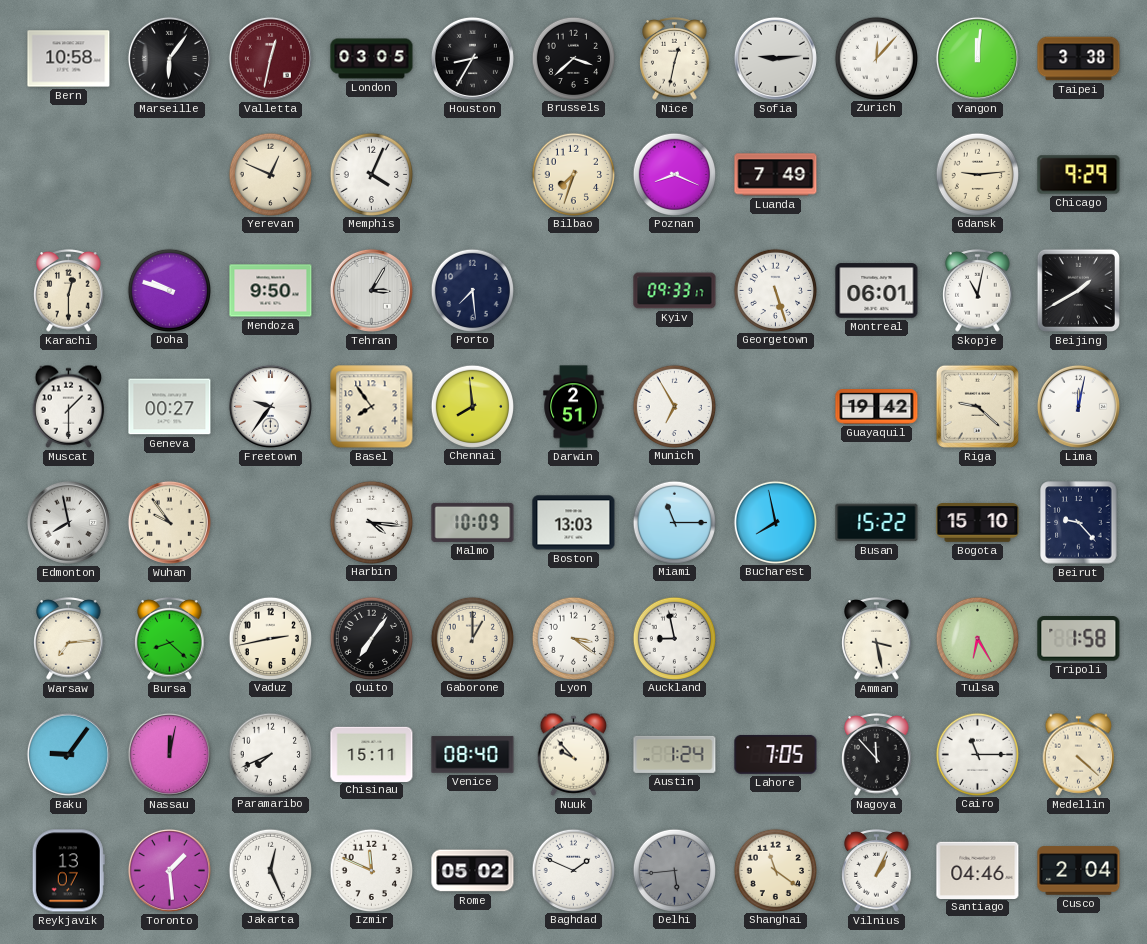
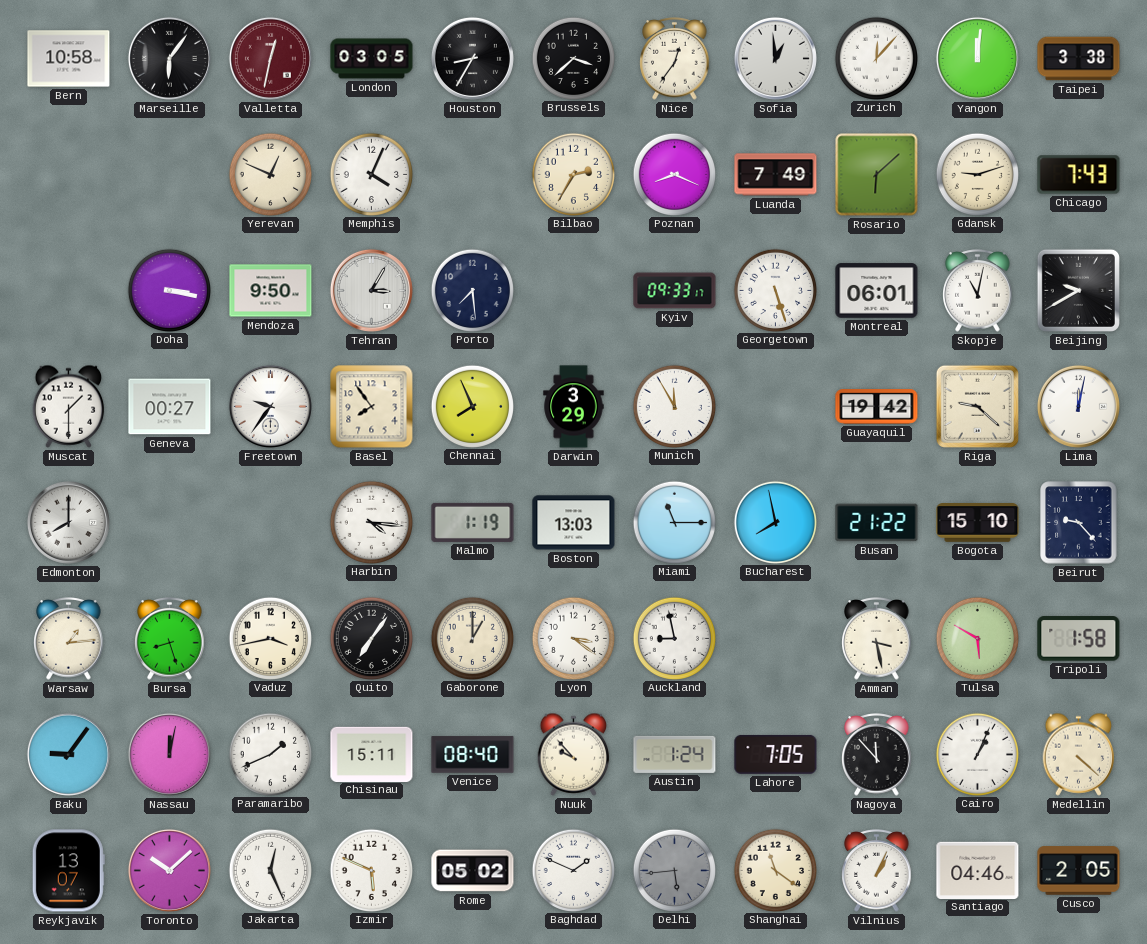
Nice: 12:32 -> 12:36
Sofia: 9:14 -> 12:59
Bilbao: 7:33 -> 2:35
Rosario: none -> 6:08
Gdansk: 9:14 -> 9:12
Chicago: 9:29 -> 7:43
Karachi: 12:30 -> none
Doha: 9:48 -> 3:17
Beijing: 1:40 -> 9:40
Chennai: 7:59 -> 7:56
Darwin: 2:51 -> 3:29
Munich: 6:55 -> 11:55
Edmonton: 7:58 -> 8:00
Wuhan: 9:54 -> none
Malmo: 10:09 -> 1:19
Busan: 15:22 -> 21:22
Warsaw: 7:14 -> 1:14
Bursa: 8:22 -> 8:27
Vaduz: 2:43 -> 3:43
Tulsa: 6:25 -> 5:50
Paramaribo: 7:41 -> 1:41
Cairo: 11:15 -> 1:04
Toronto: 1:29 -> 10:08
Izmir: 11:49 -> 5:49
Cusco: 2:04 -> 2:05
